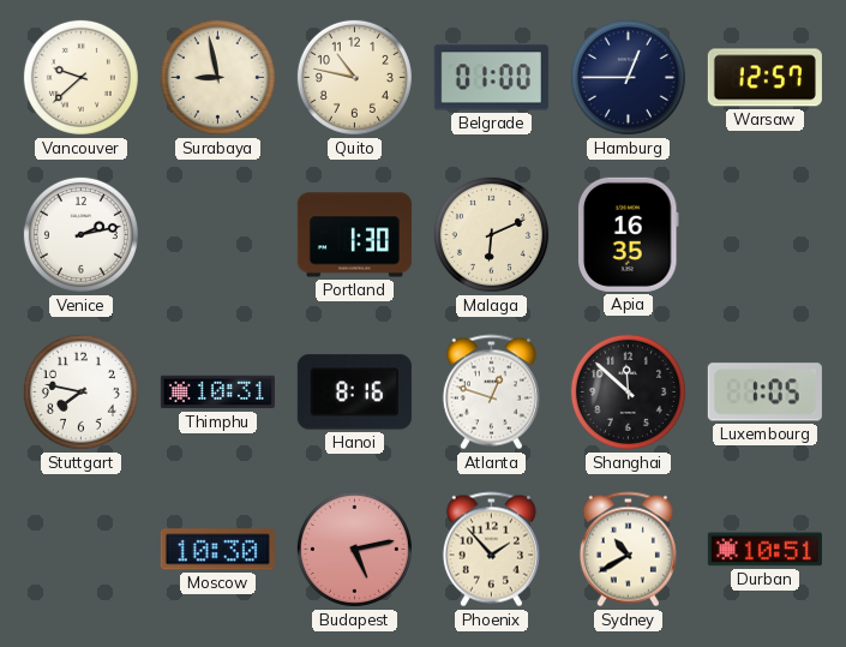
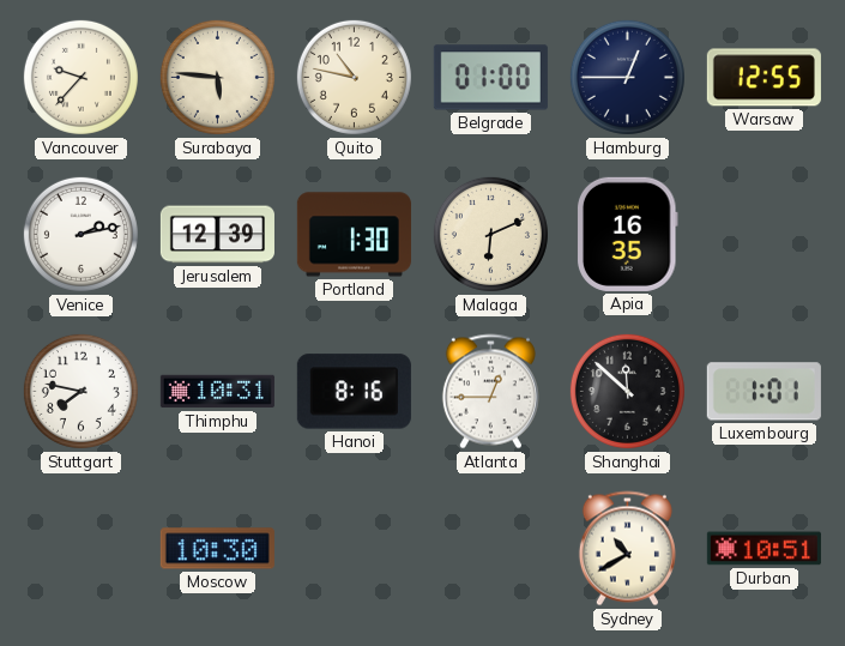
Vancouver: 9:38 -> 9:37
Surabaya: 8:58 -> 5:46
Warsaw: 12:57 -> 12:55
Jerusalem: none -> 12:39
Atlanta: 12:48 -> 12:45
Luxembourg: 1:05 -> 1:01
Budapest: 5:13 -> none
Phoenix: 1:53 -> none
